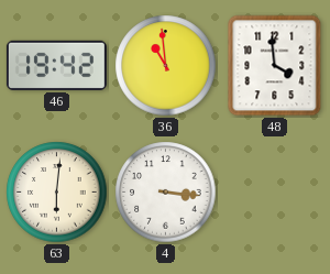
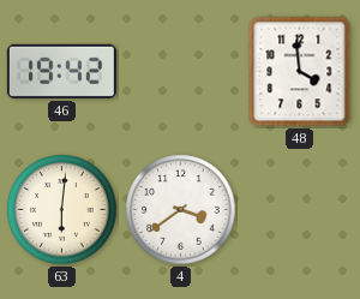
36: 10:59 -> none
4: 3:16 -> 3:39
